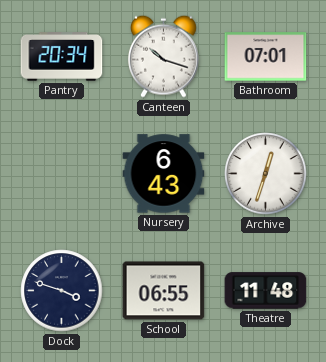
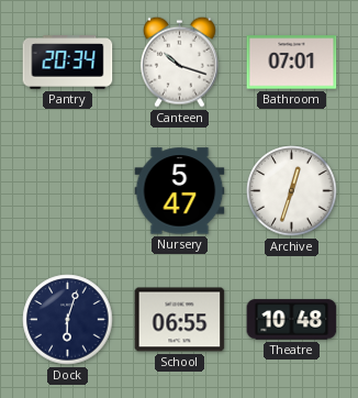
Nursery: 6:43 -> 5:47
Dock: 3:48 -> 6:03
Theatre: 11:48 -> 10:48
